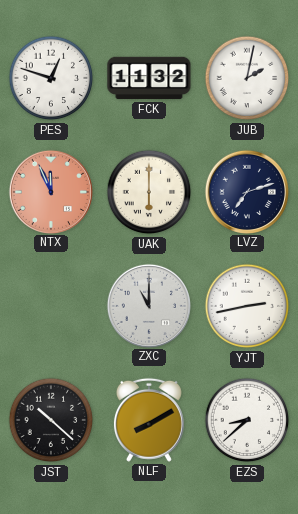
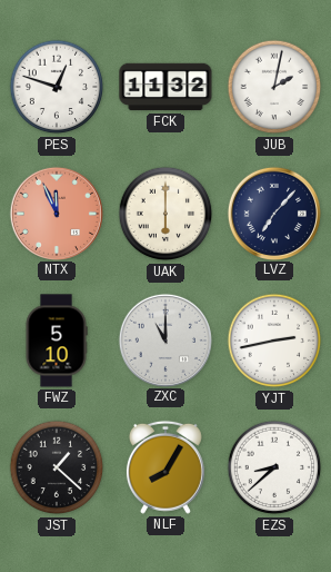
LVZ: 7:12 -> 7:07
FWZ: none -> 5:10
JST: 10:22 -> 1:22
NLF: 8:10 -> 8:05
